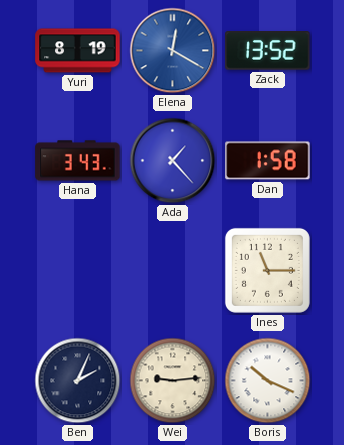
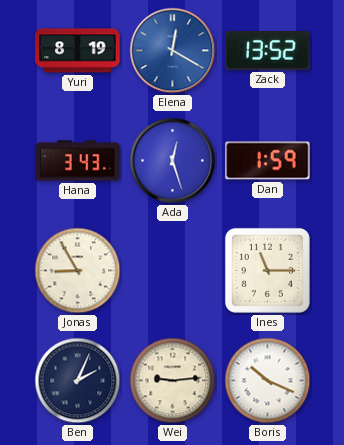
Ada: 1:23 -> 12:27
Dan: 1:58 -> 1:59
Jonas: none -> 8:55
